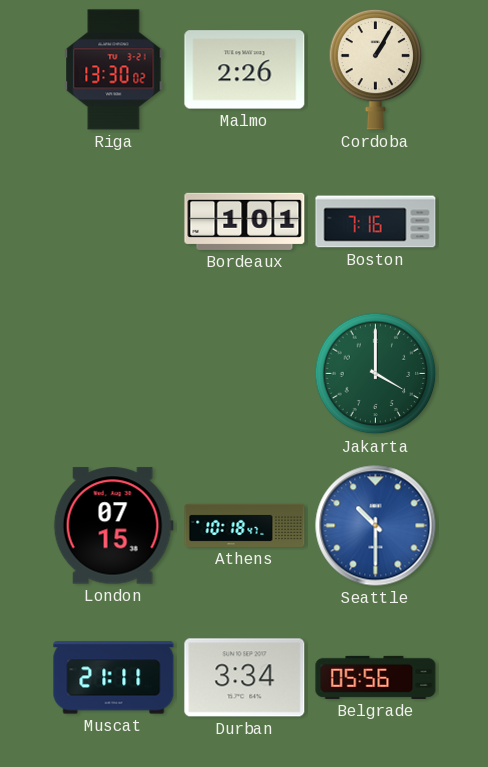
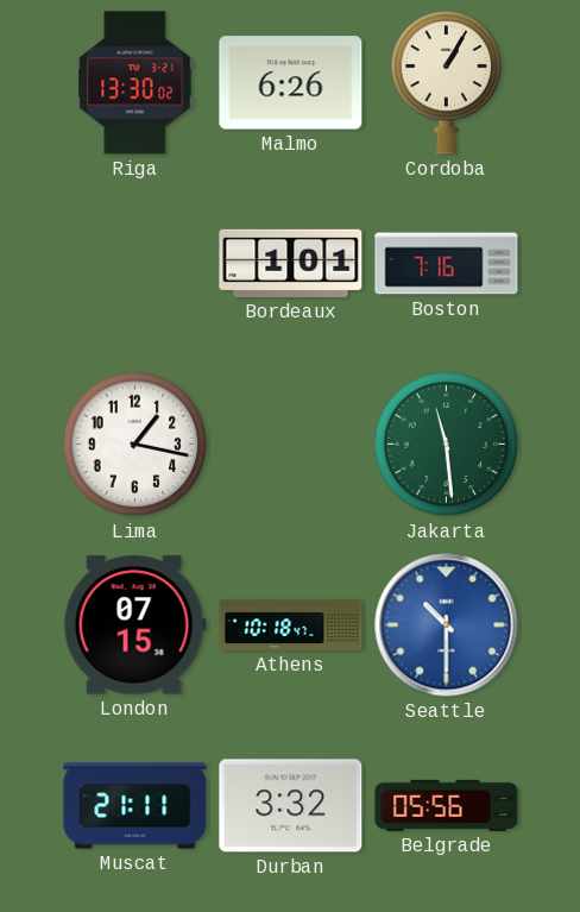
Malmo: 2:26 -> 6:26
Lima: none -> 1:17
Jakarta: 4:00 -> 11:29
Durban: 3:34 -> 3:32
